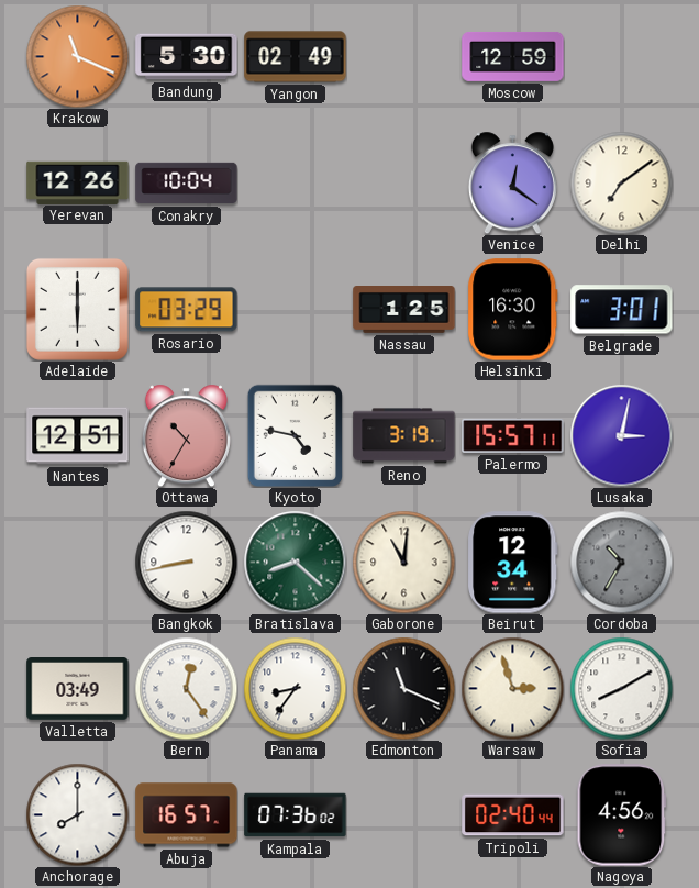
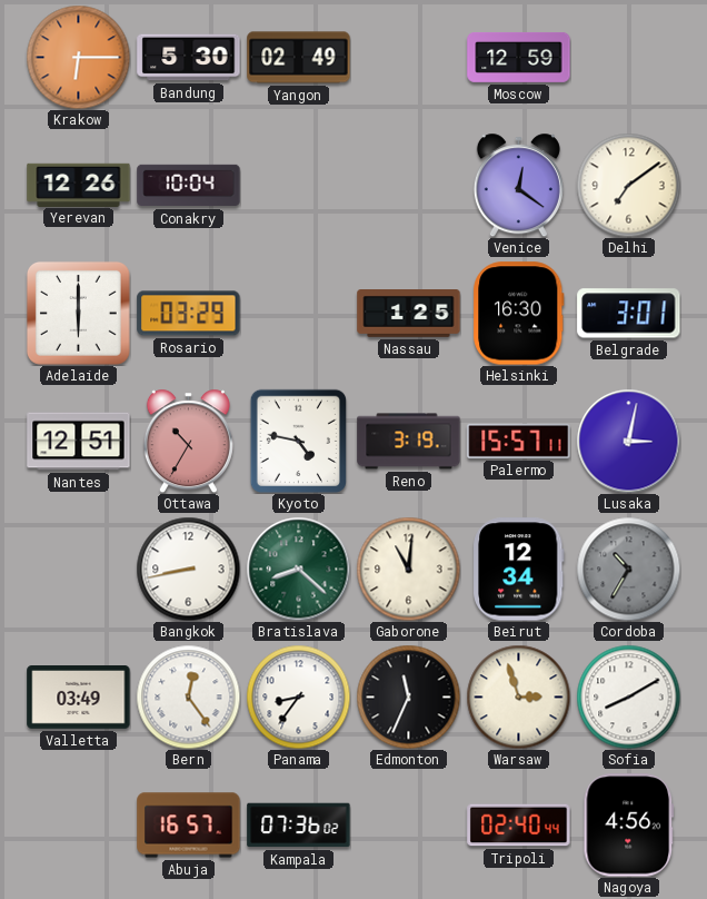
Krakow: 11:19 -> 6:15
Edmonton: 11:19 -> 11:34
Anchorage: 8:00 -> none
